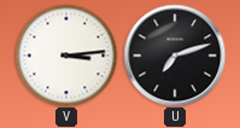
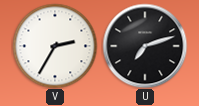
V: 3:14 -> 2:35
